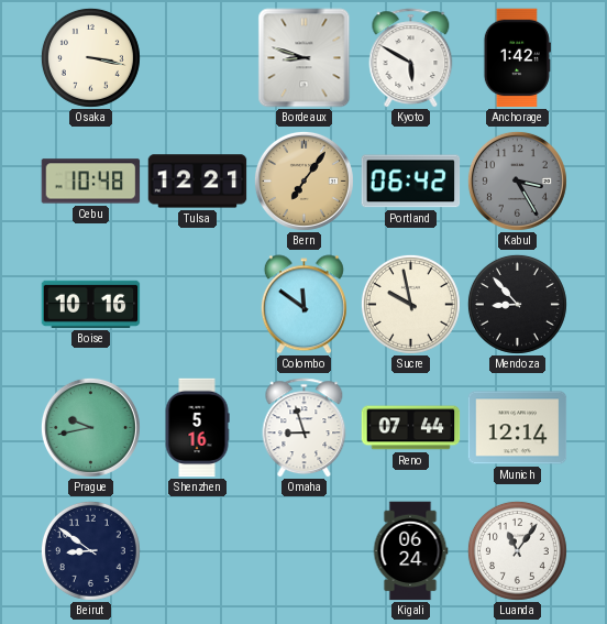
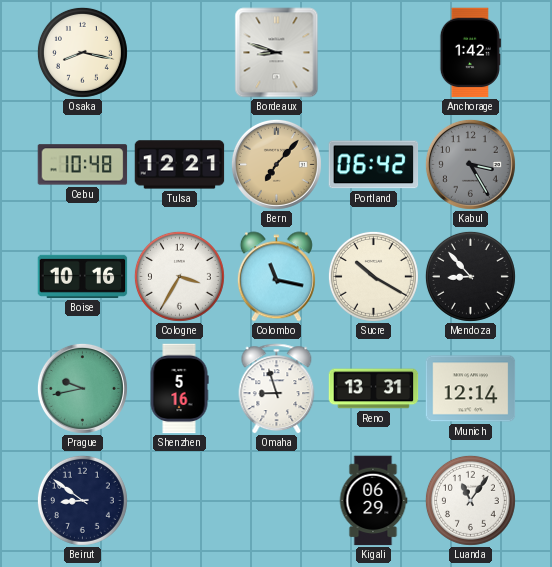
Osaka: 3:17 -> 8:17
Kyoto: 5:50 -> none
Bern: 7:06 -> 7:07
Cologne: none -> 3:35
Colombo: 11:51 -> 11:17
Sucre: 9:58 -> 10:20
Reno: 07:44 -> 13:31
Kigali: 06:24 -> 06:29
